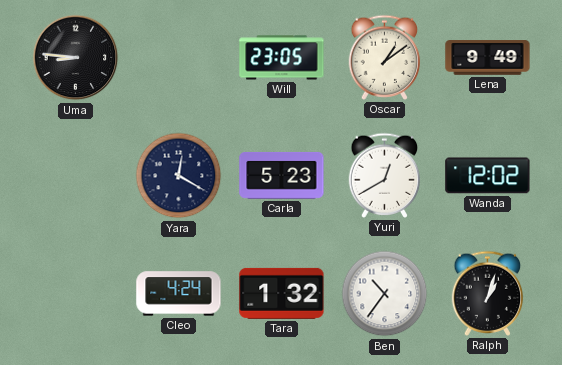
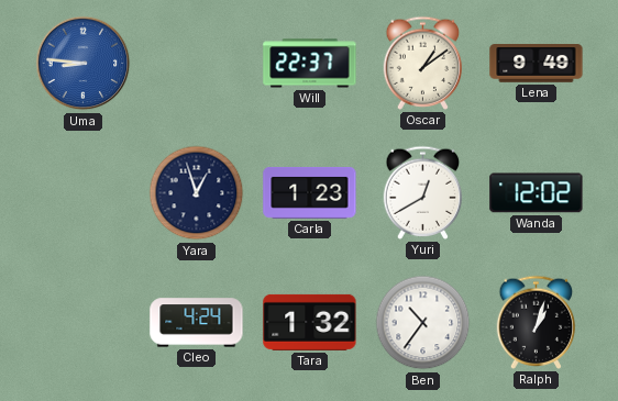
Uma dial: black -> blue
Will: 23:05 -> 22:37
Yara: 12:20 -> 12:57
Carla: 5:23 -> 1:23
